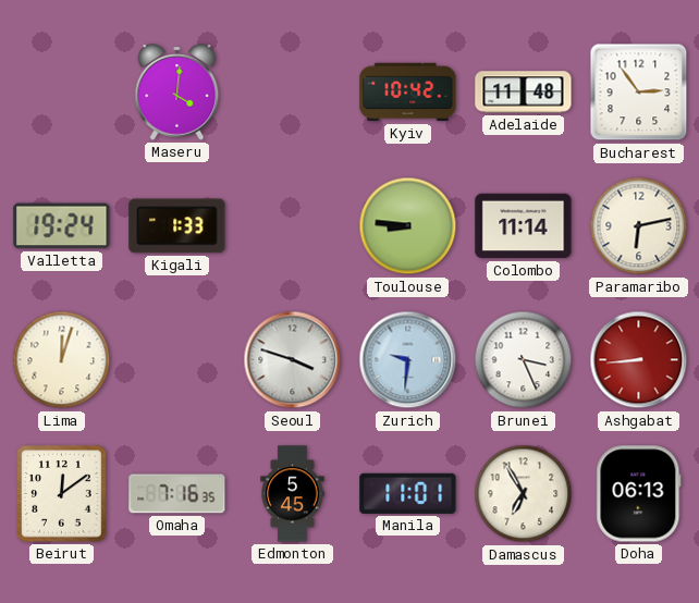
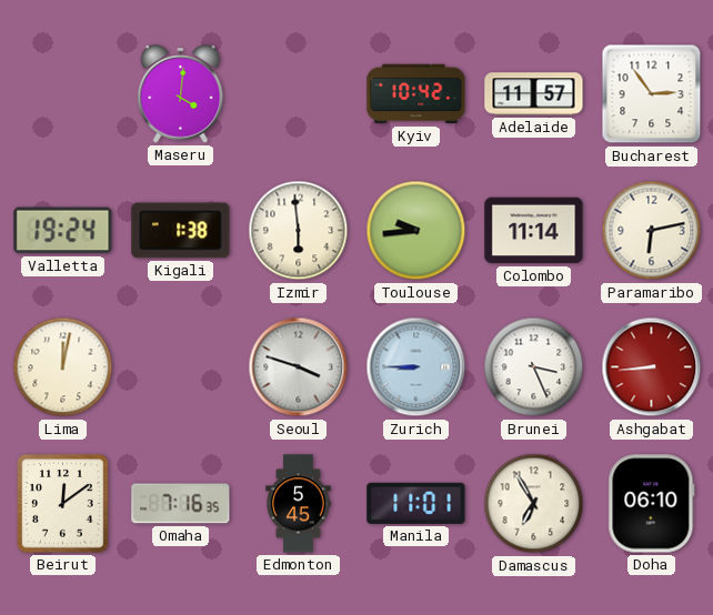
Adelaide: 11:48 -> 11:57
Kigali: 1:33 -> 1:38
Izmir: none -> 5:59
Toulouse: 8:46 -> 9:44
Lima: 12:03 -> 12:02
Zurich: 9:31 -> 8:45
Doha: 06:13 -> 06:10
